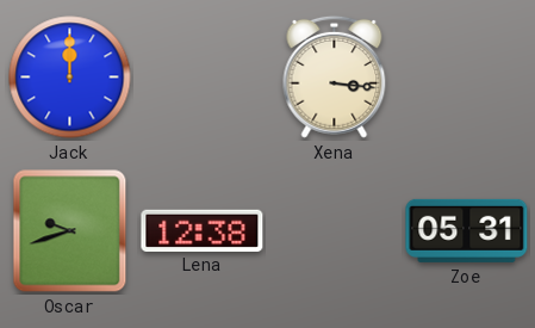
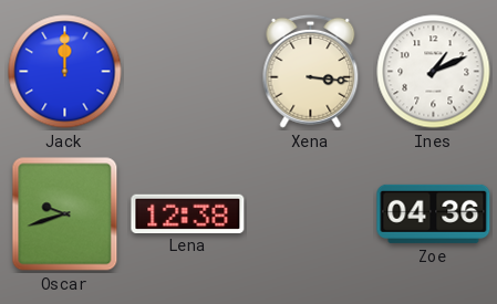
Ines: none -> 1:11
Zoe: 05:31 -> 04:36
